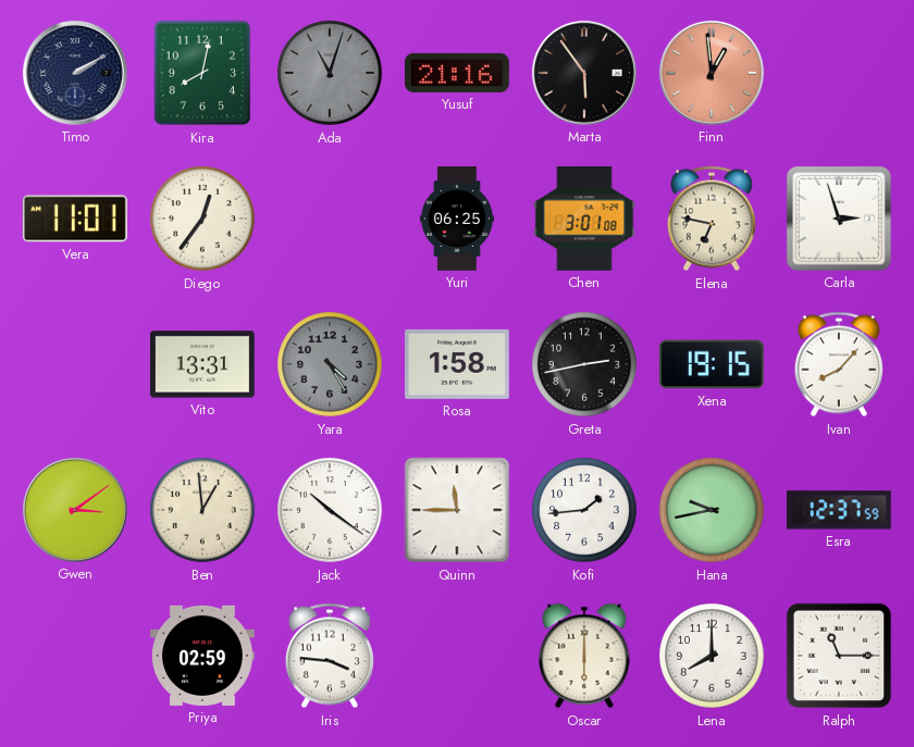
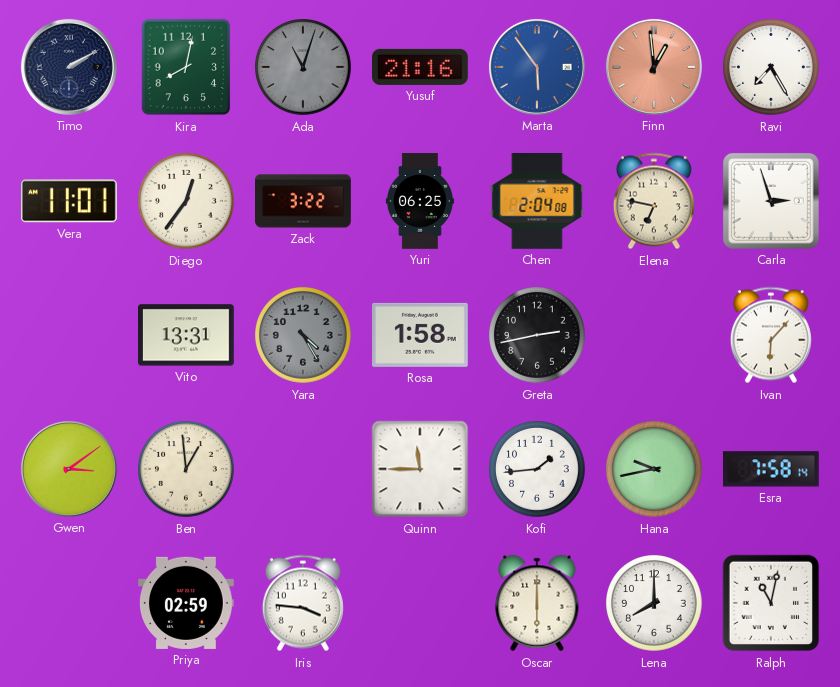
Marta dial: black -> blue
Ravi: none -> 7:25
Zack: none -> 3:22
Chen: 3:01 -> 2:04
Xena: 19:15 -> none
Ivan: 8:07 -> 6:07
Jack: 10:21 -> none
Esra: 12:37 -> 7:58
Ralph: 11:15 -> 11:02
